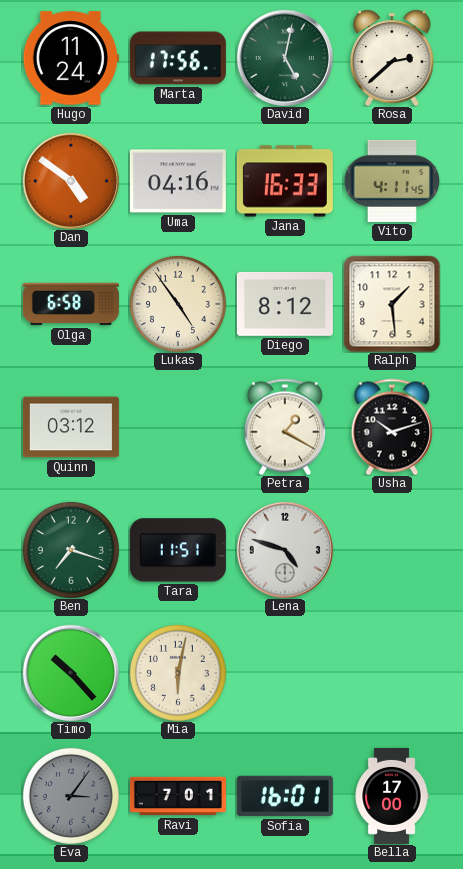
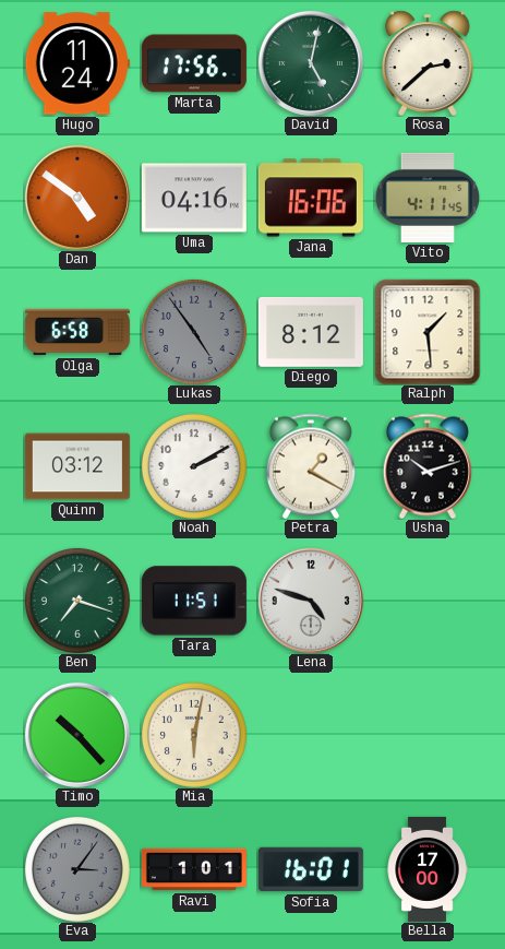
Jana: 16:33 -> 16:06
Lukas dial: cream -> grey
Noah: none -> 2:10
Ravi: 7:01 -> 1:01
